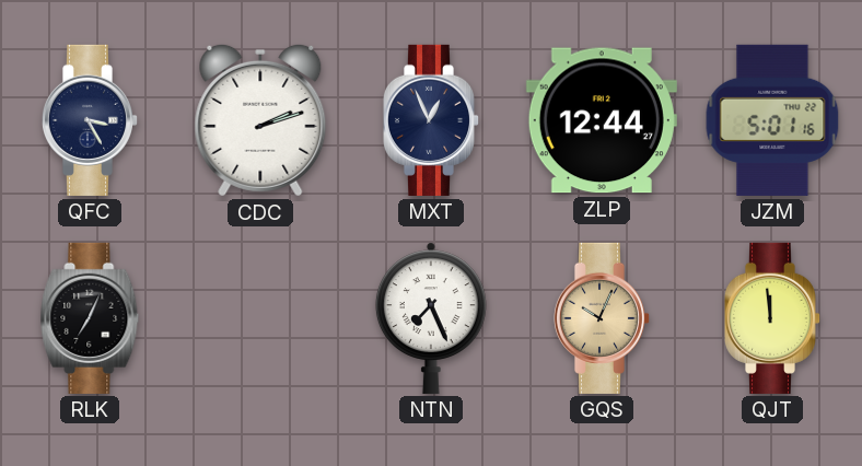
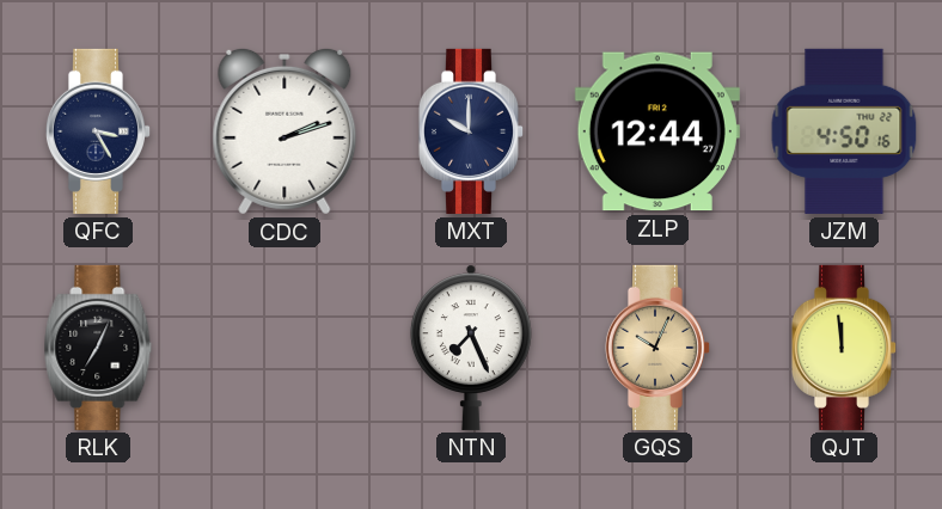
MXT: 12:56 -> 10:00
JZM: 5:01 -> 4:50
